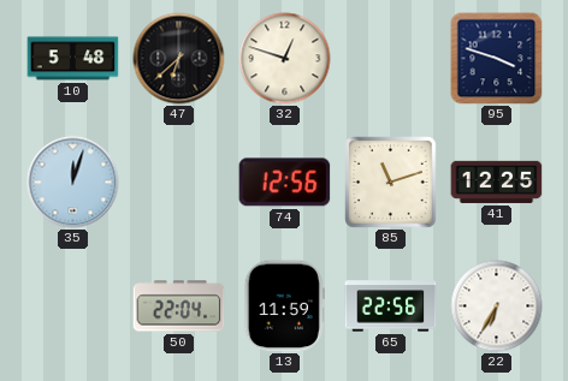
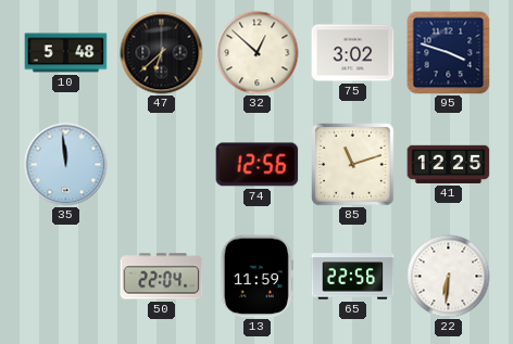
32: 12:48 -> 12:52
75: none -> 3:02
35: 12:03 -> 11:59
22: 6:35 -> 6:31
